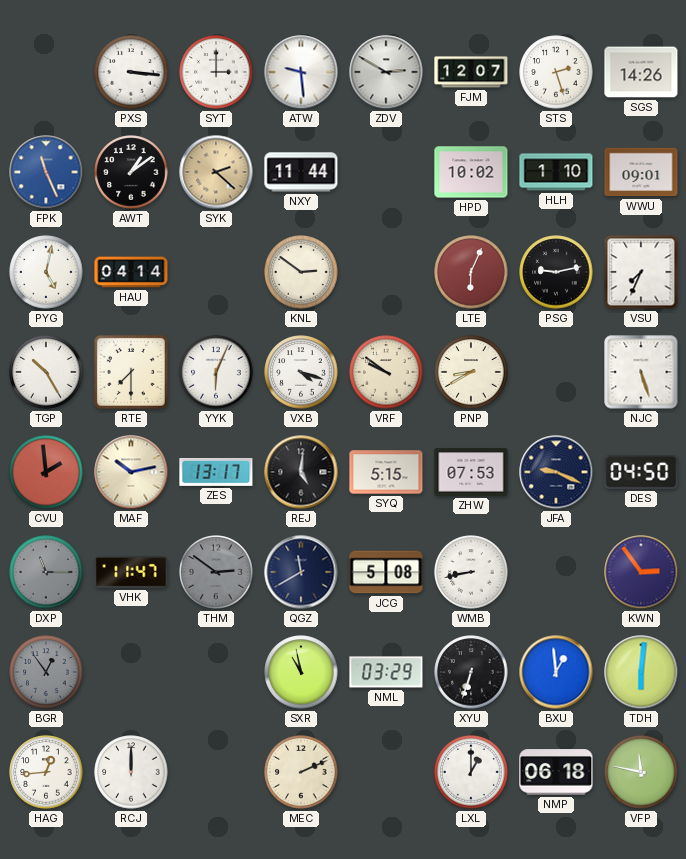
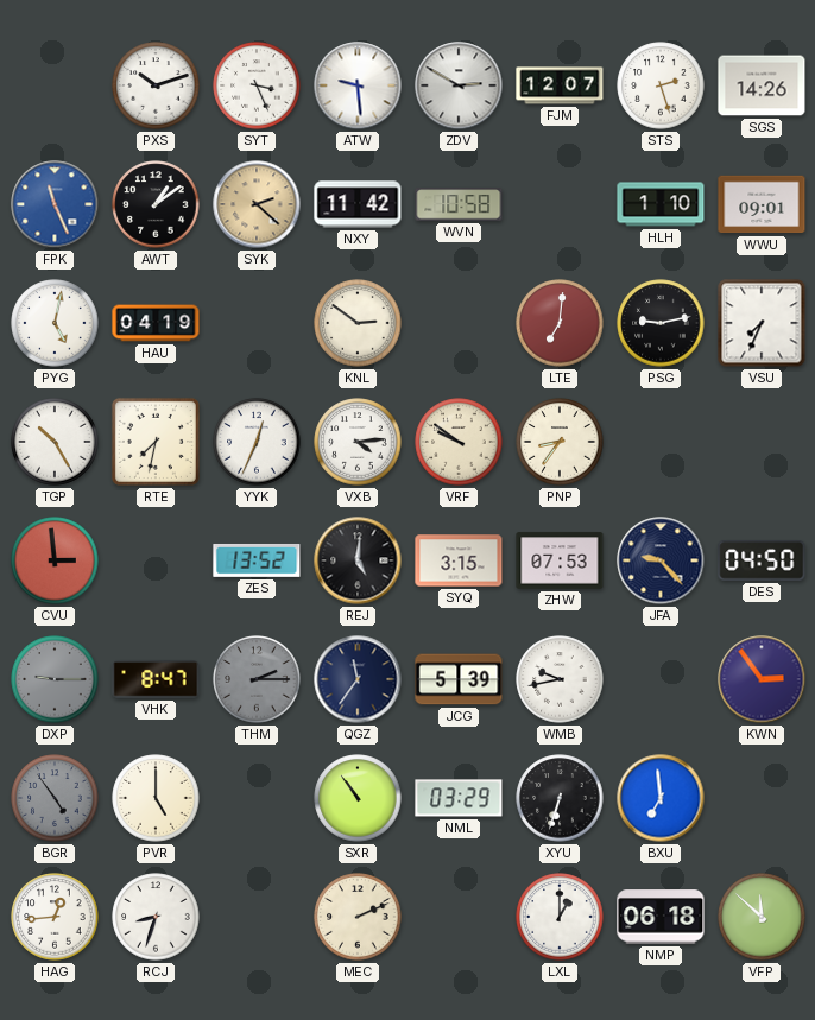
PXS: 3:16 -> 10:12
SYT: 3:00 -> 3:26
NXY: 11:44 -> 11:42
WVN: none -> 10:58
HPD: 10:02 -> none
HAU: 04:14 -> 04:19
LTE: 6:04 -> 7:01
RTE: 7:30 -> 7:32
YYK: 6:04 -> 12:34
VXB: 4:18 -> 4:14
PNP: 8:40 -> 8:36
NJC: 5:27 -> none
CVU: 1:59 -> 2:59
MAF: 10:13 -> none
ZES: 13:17 -> 13:52
SYQ: 5:15 -> 3:15
JFA: 9:19 -> 9:23
DXP: 11:15 -> 9:15
VHK: 11:47 -> 8:47
THM: 2:51 -> 2:15
QGZ: 11:40 -> 11:36
JCG: 5:08 -> 5:39
WMB: 8:43 -> 9:43
BGR: 12:54 -> 4:54
PVR: none -> 5:00
SXR: 10:58 -> 10:54
BXU: 12:59 -> 6:59
TDH: 6:01 -> none
RCJ: 12:00 -> 8:33
VFP: 11:47 -> 11:52
